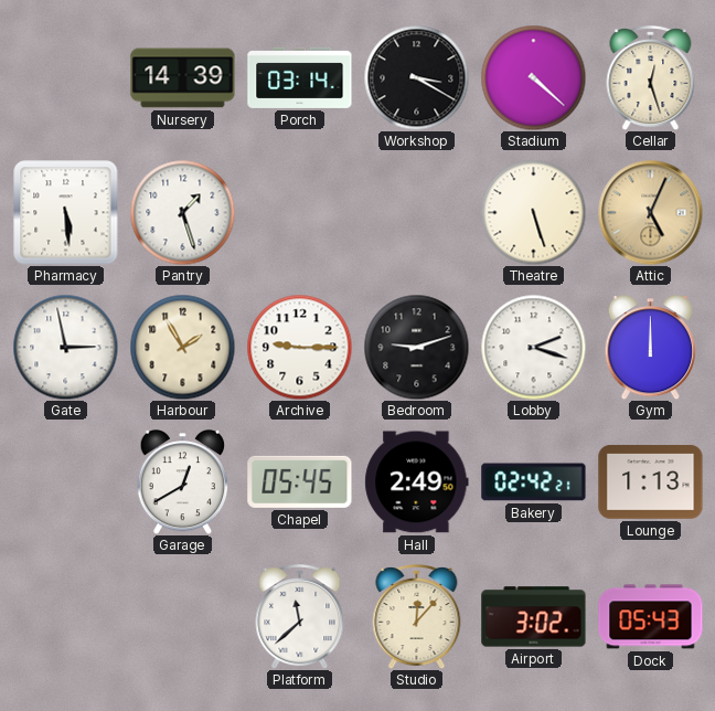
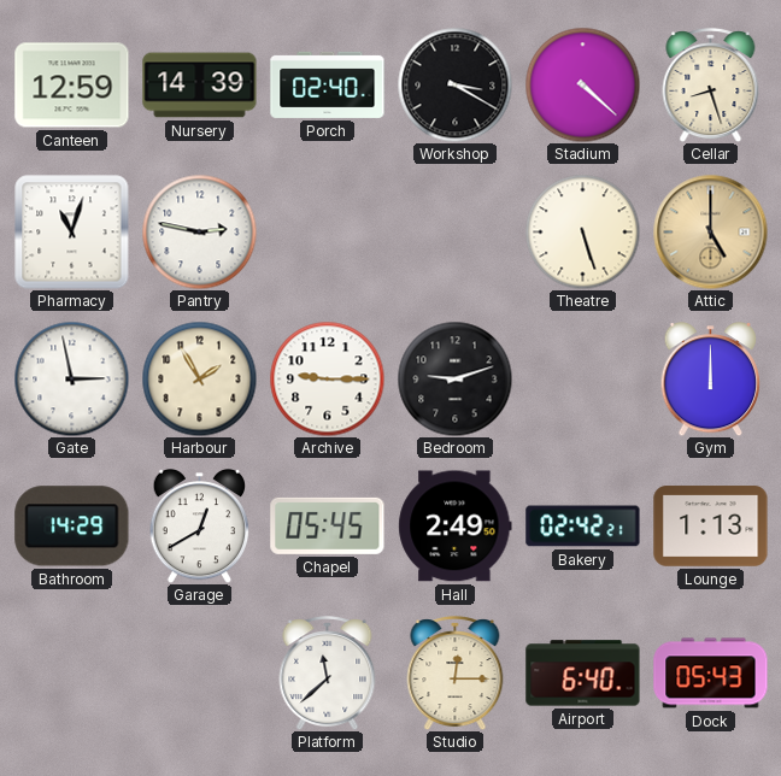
Canteen: none -> 12:59
Porch: 03:14 -> 02:40
Cellar: 12:27 -> 8:27
Pharmacy: 5:29 -> 11:03
Pantry: 1:27 -> 2:47
Attic: 5:04 -> 5:00
Lobby: 2:18 -> none
Bathroom: none -> 14:29
Studio: 12:07 -> 12:15
Airport: 3:02 -> 6:40
